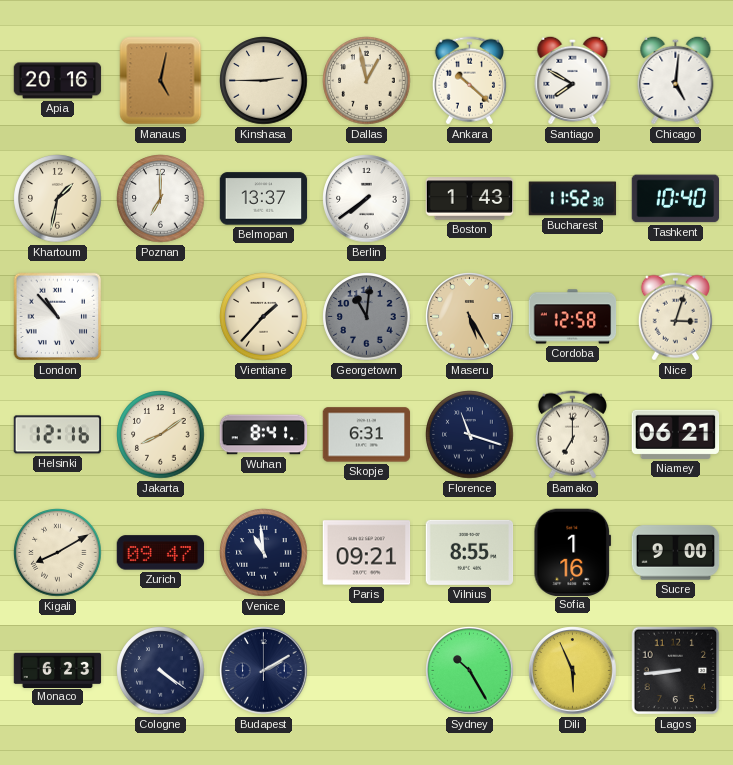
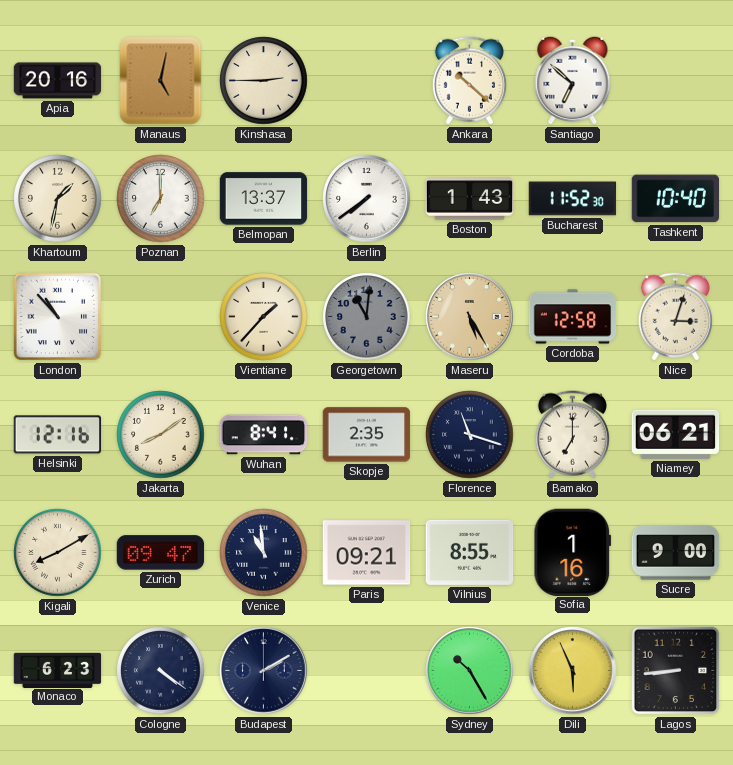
Dallas: 12:58 -> none
Santiago: 7:50 -> 6:52
Chicago: 5:01 -> none
Skopje: 6:31 -> 2:35
